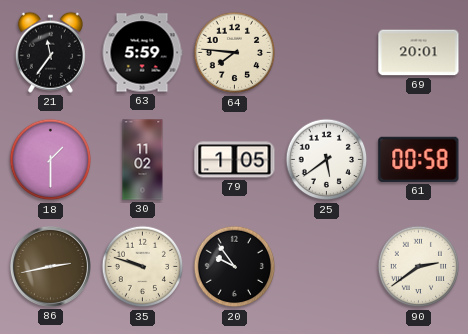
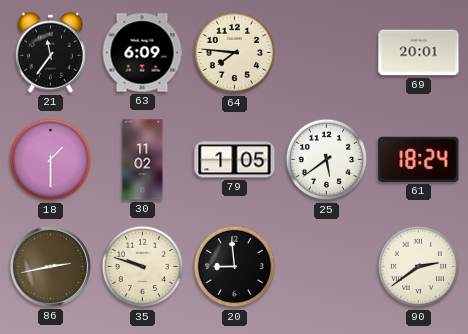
63: 5:59 -> 6:09
61: 00:58 -> 18:24
20: 9:54 -> 8:59
